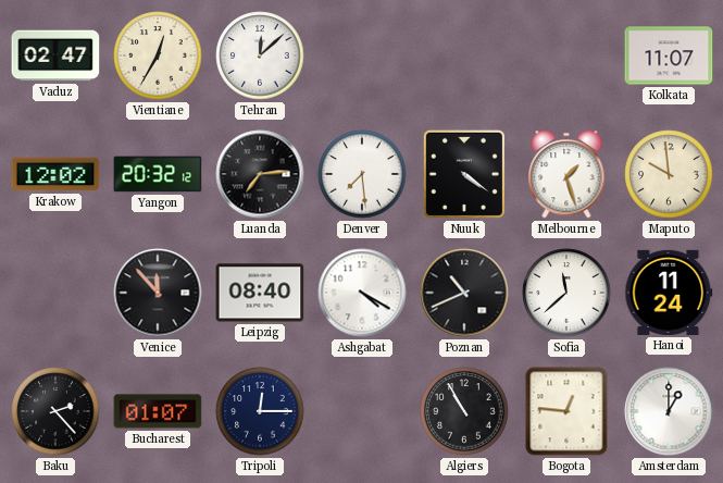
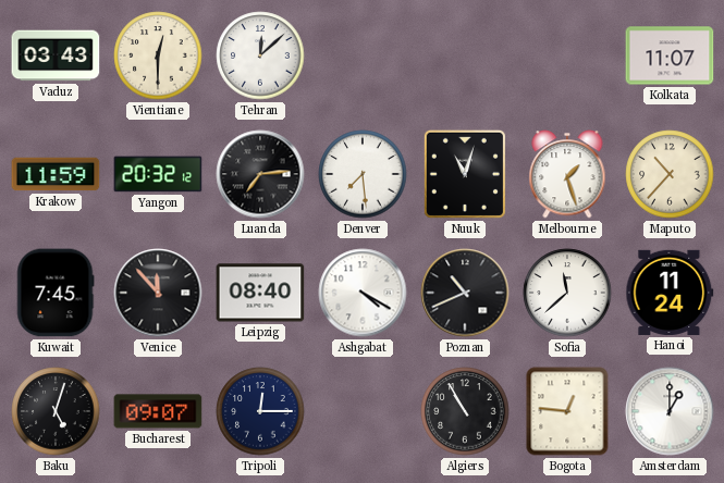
Vaduz: 02:47 -> 03:43
Vientiane: 12:35 -> 12:30
Krakow: 12:02 -> 11:59
Nuuk: 4:21 -> 11:03
Maputo: 9:59 -> 10:37
Kuwait: none -> 7:45
Baku: 2:23 -> 5:03
Bucharest: 01:07 -> 09:07
